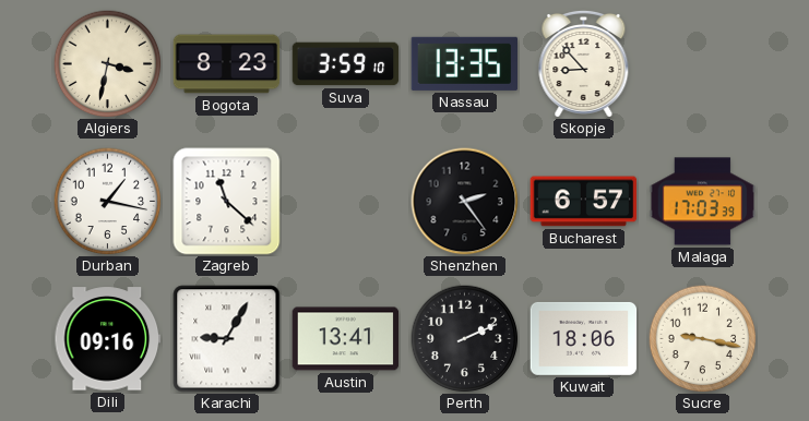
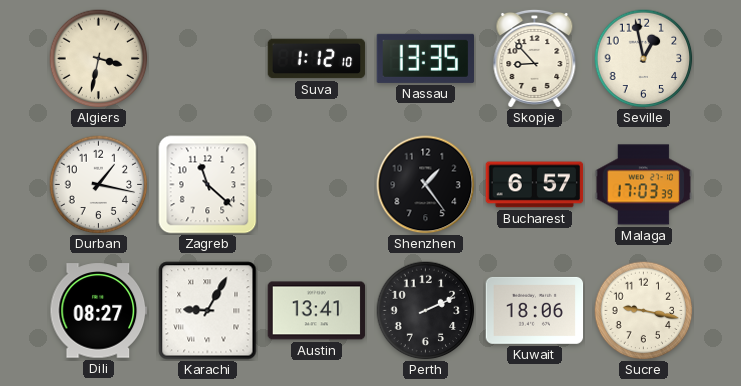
Bogota: 8:23 -> none
Suva: 3:59 -> 1:12
Seville: none -> 12:58
Shenzhen: 2:24 -> 1:24
Dili: 09:16 -> 08:27
